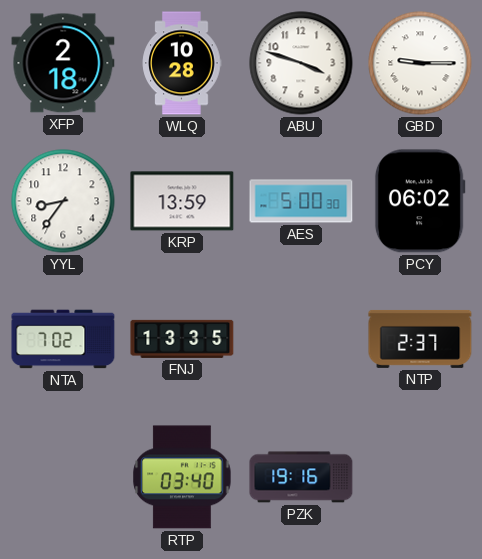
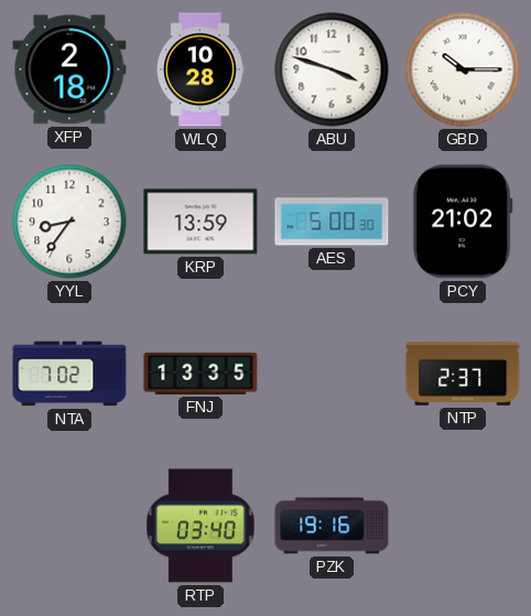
GBD: 9:15 -> 10:15
PCY: 06:02 -> 21:02
